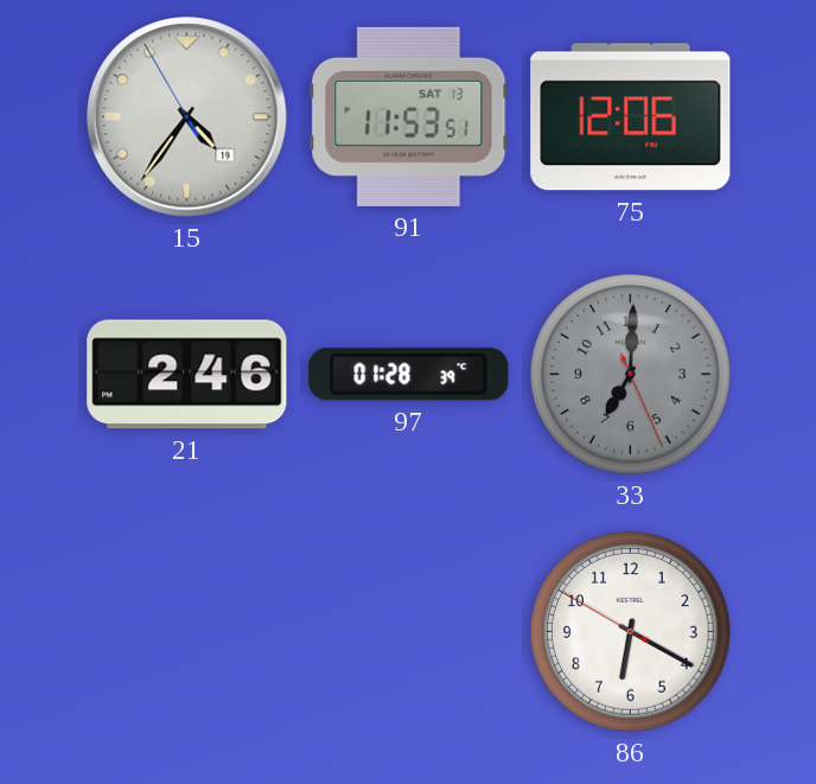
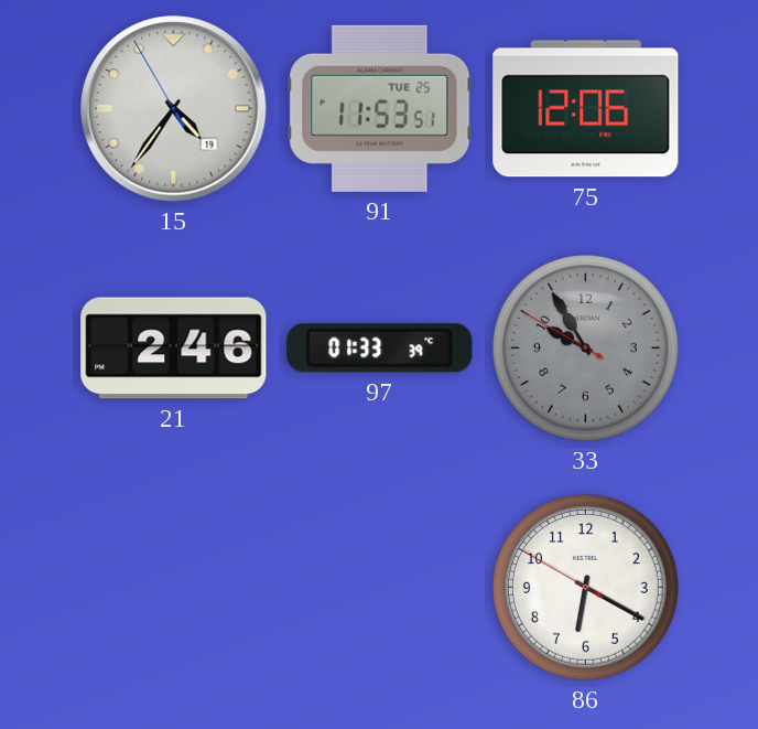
91 date: SAT 13 -> TUE 25
97: 01:28 -> 01:33
33: 7:00 -> 9:54
